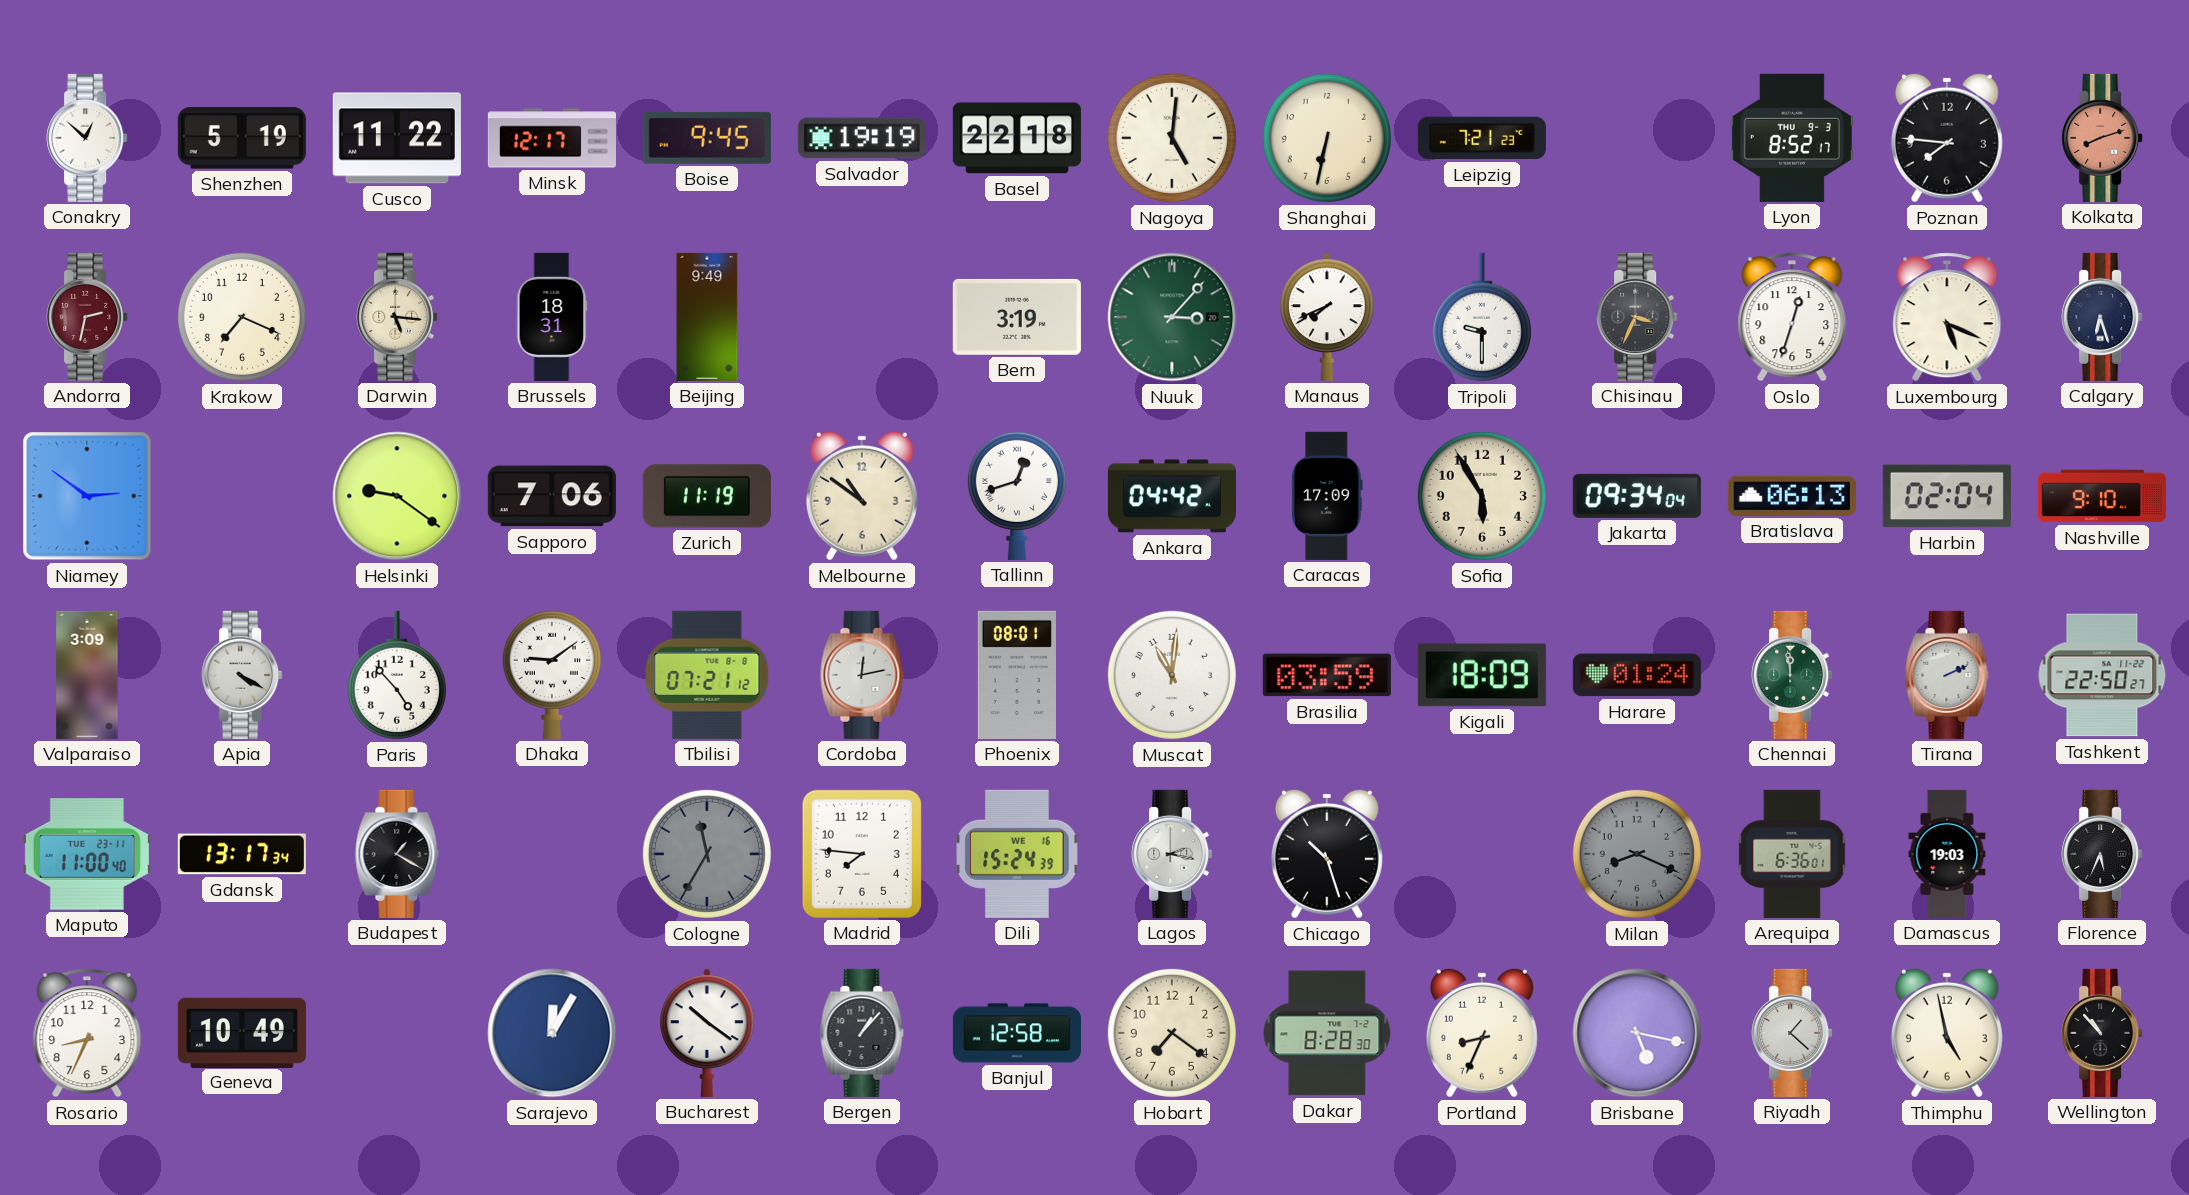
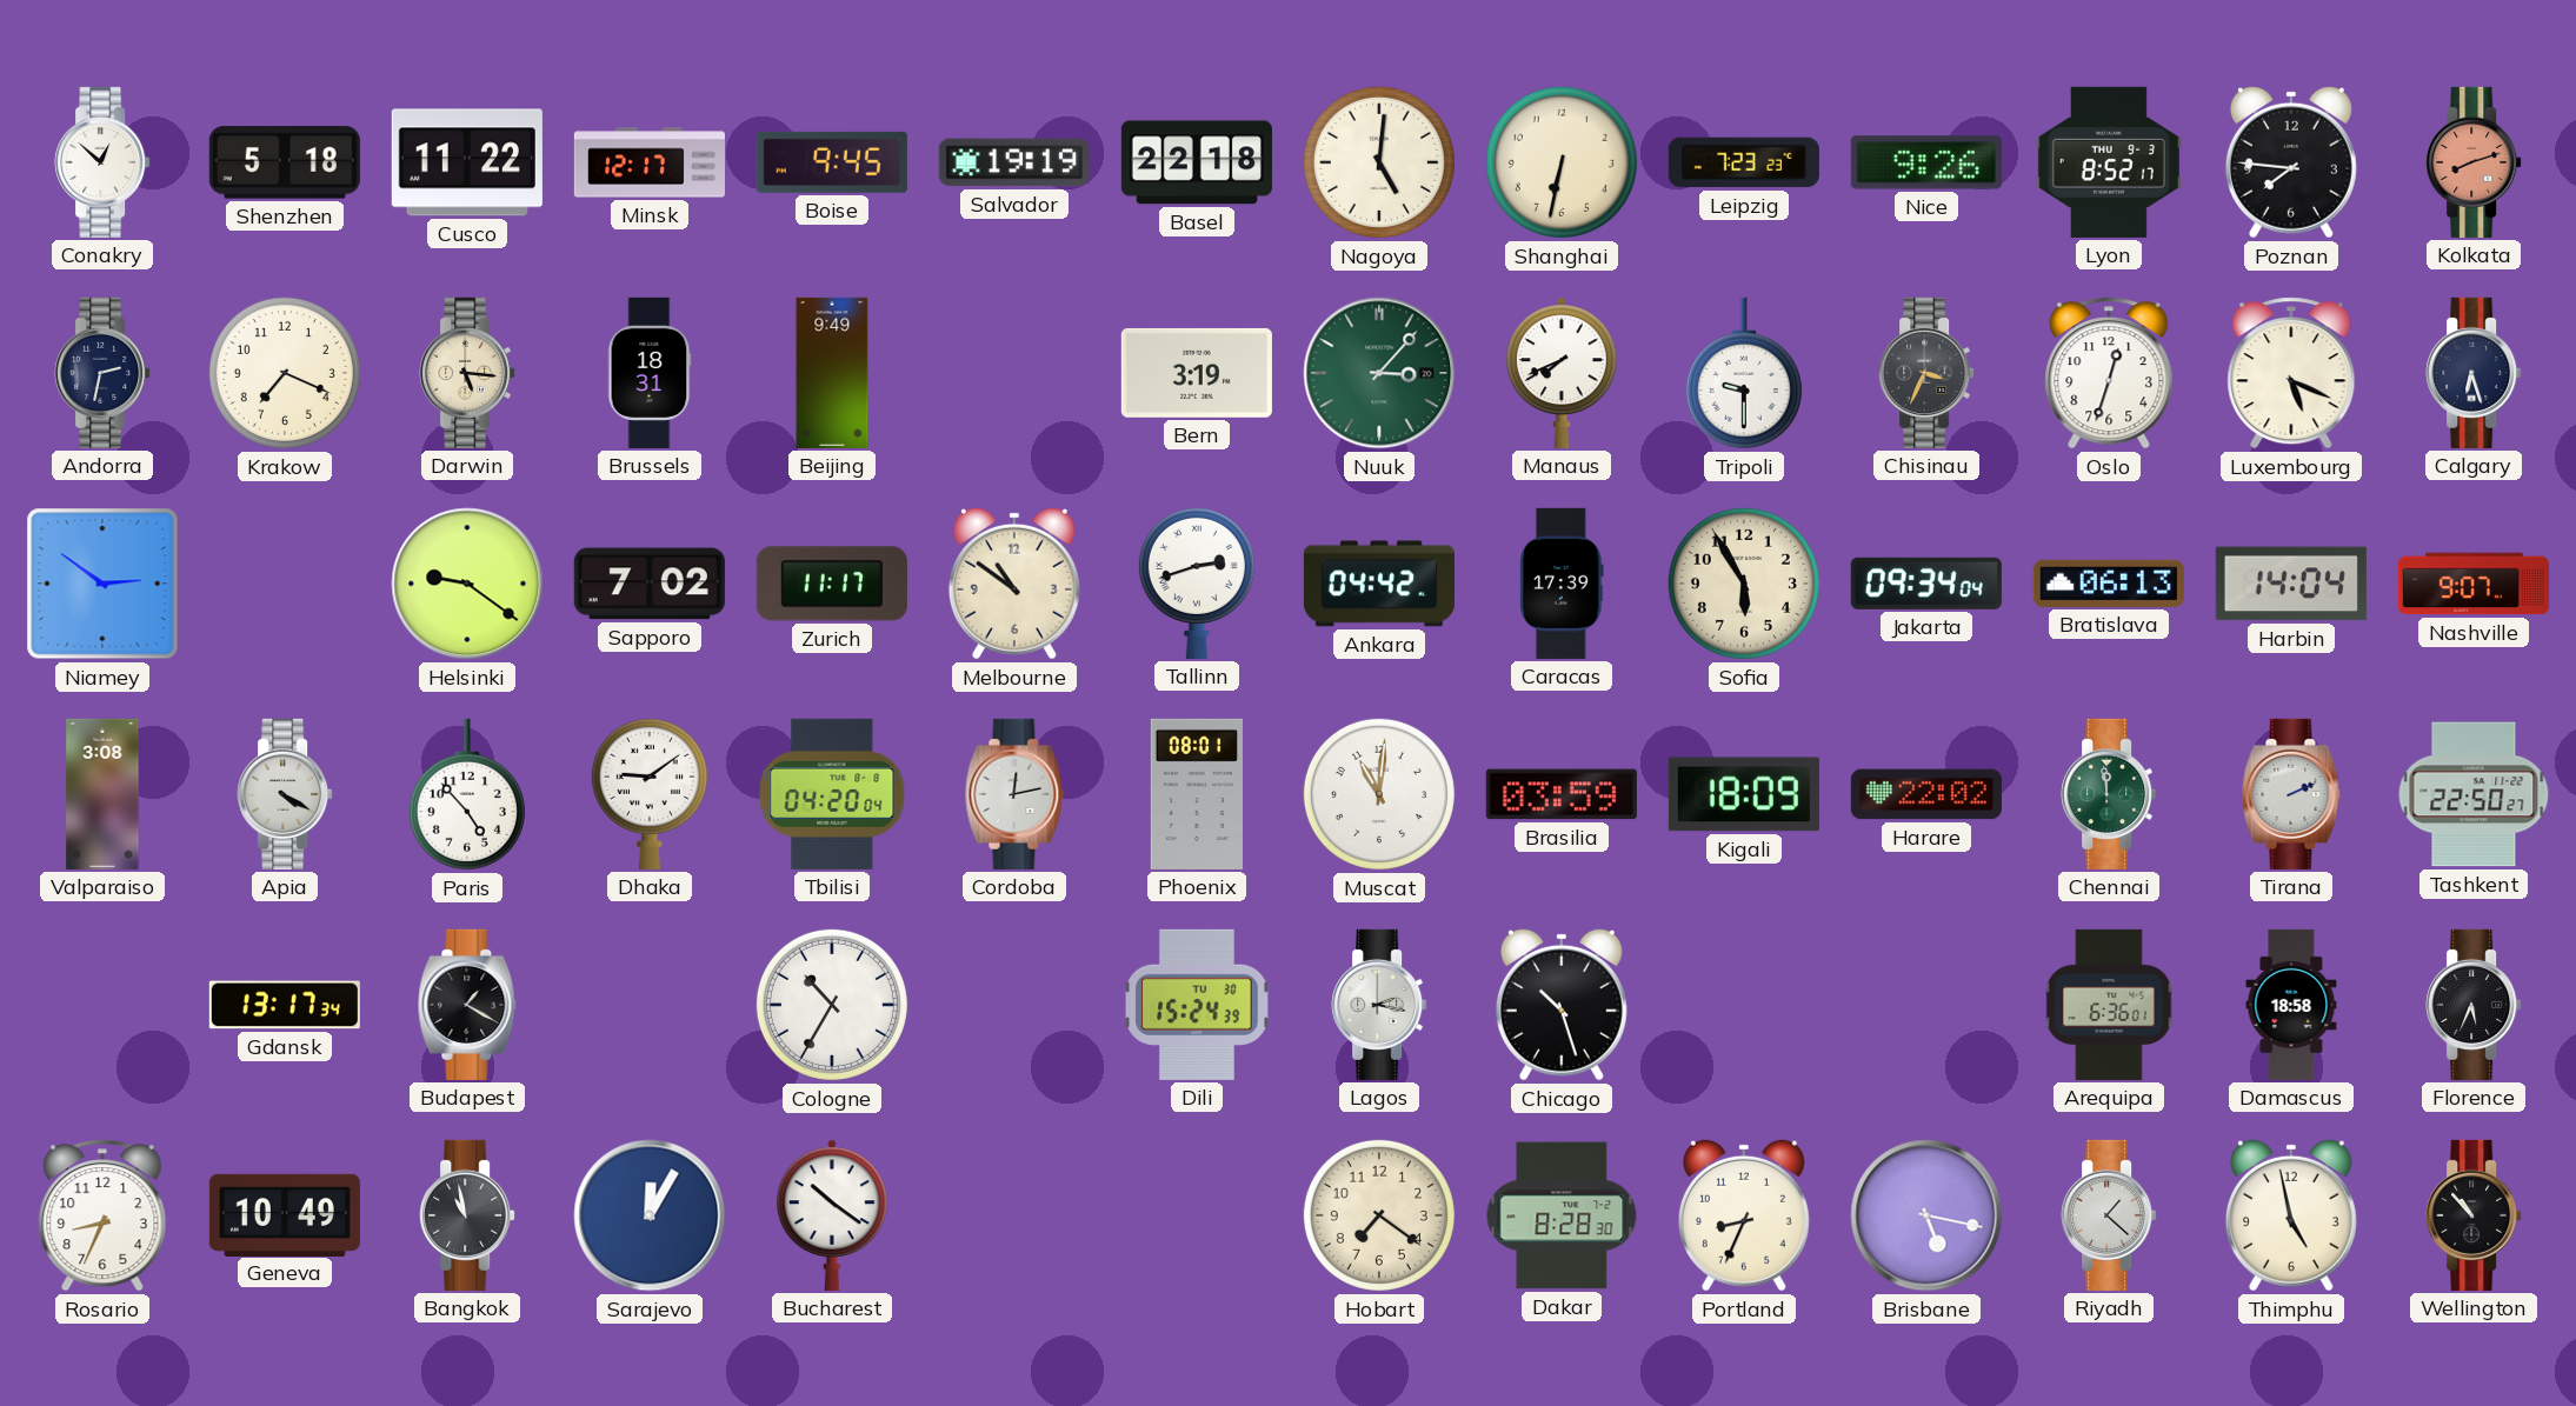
Shenzhen: 5:19 -> 5:18
Leipzig: 7:21 -> 7:23
Nice: none -> 9:26
Andorra dial: burgundy -> navy
Sapporo: 7:06 -> 7:02
Zurich: 11:19 -> 11:17
Tallinn: 12:42 -> 2:42
Caracas: 17:09 -> 17:39
Harbin: 02:04 -> 14:04
Nashville: 9:10 -> 9:07
Valparaiso: 3:09 -> 3:08
Tbilisi: 07:21 -> 04:20
Harare: 01:24 -> 22:02
Maputo: 11:00 -> none
Cologne: 11:35 -> 10:35
Cologne dial: grey -> white
Madrid: 7:46 -> none
Dili date: WE 16 -> TU 30
Milan: 8:19 -> none
Damascus: 19:03 -> 18:58
Bangkok: none -> 10:58
Bergen: 1:07 -> none
Banjul: 12:58 -> none
